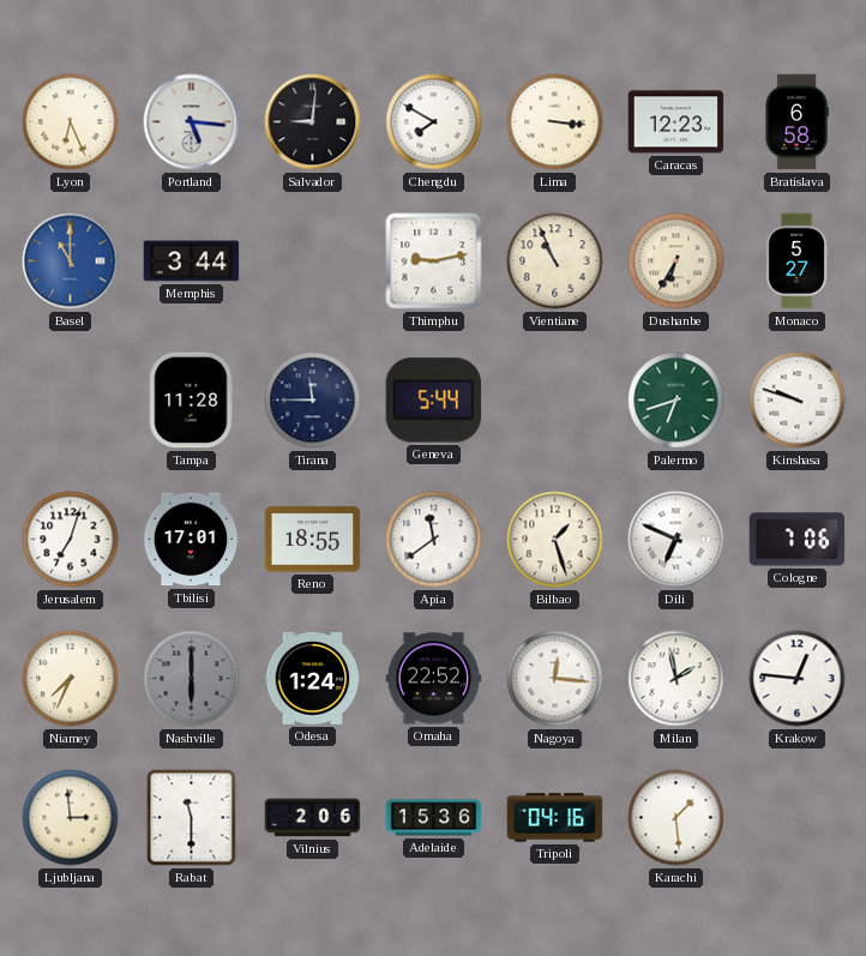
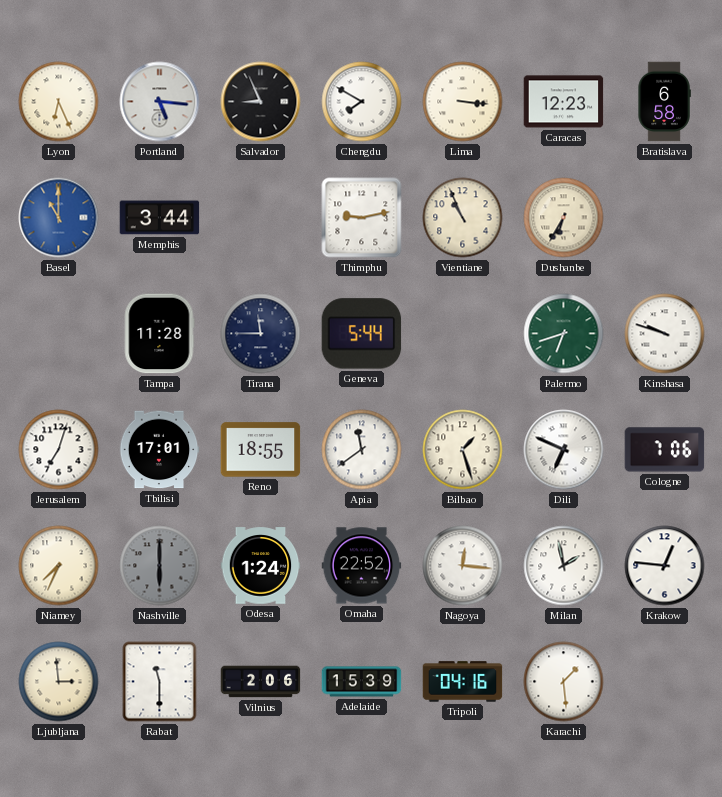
Salvador: 9:01 -> 8:56
Monaco: 5:27 -> none
Adelaide: 15:36 -> 15:39
